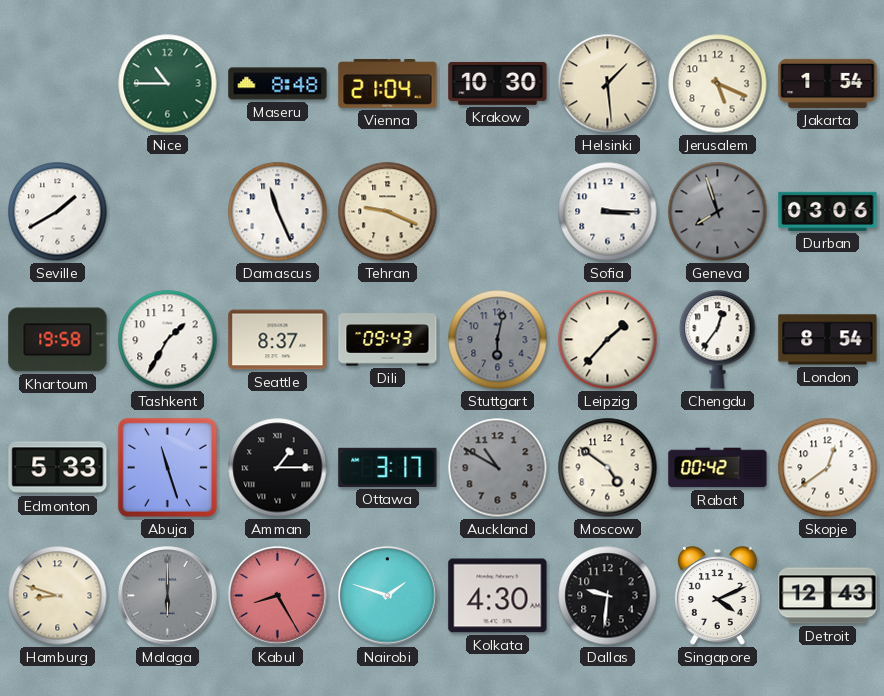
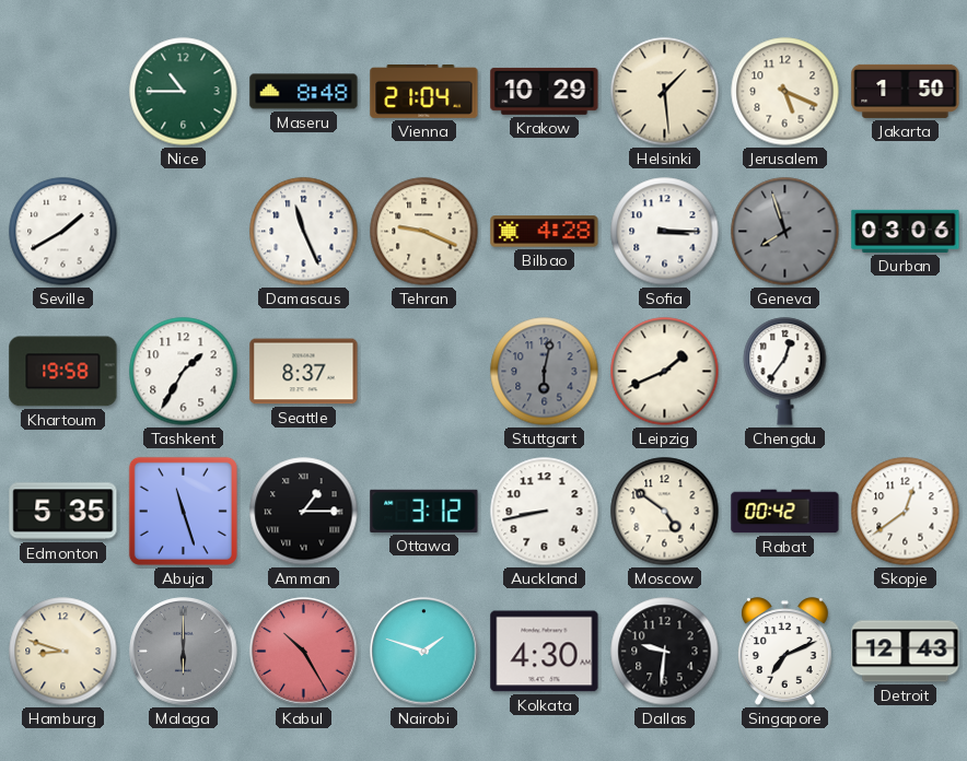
Krakow: 10:30 -> 10:29
Jakarta: 1:54 -> 1:50
Bilbao: none -> 4:28
Dili: 09:43 -> none
Leipzig: 1:37 -> 1:41
London: 8:54 -> none
Edmonton: 5:33 -> 5:35
Ottawa: 3:17 -> 3:12
Auckland: 10:50 -> 8:43
Auckland dial: grey -> white
Kabul: 8:25 -> 10:25
Singapore: 4:11 -> 7:11
